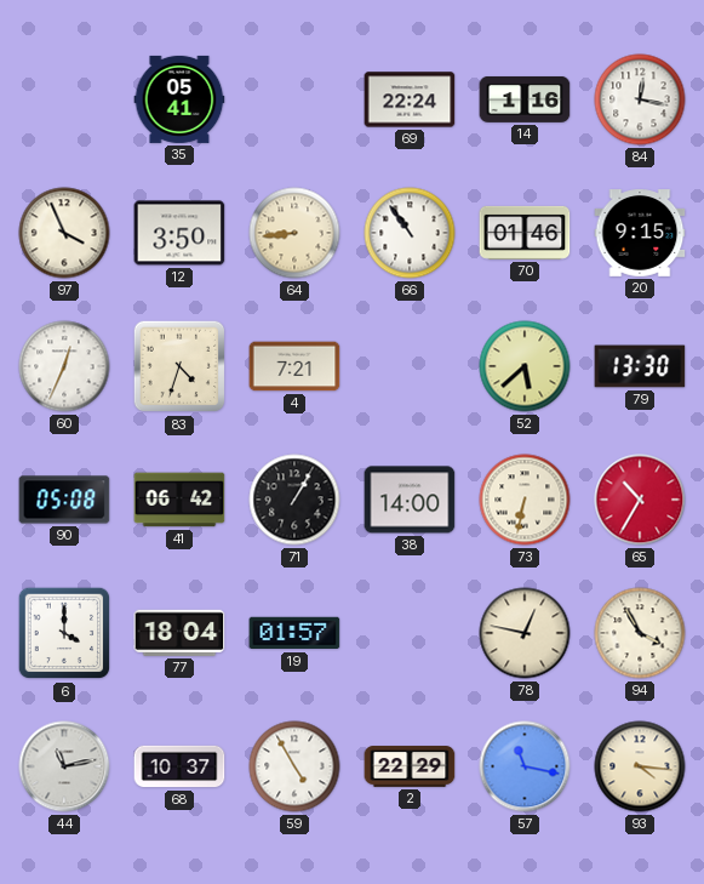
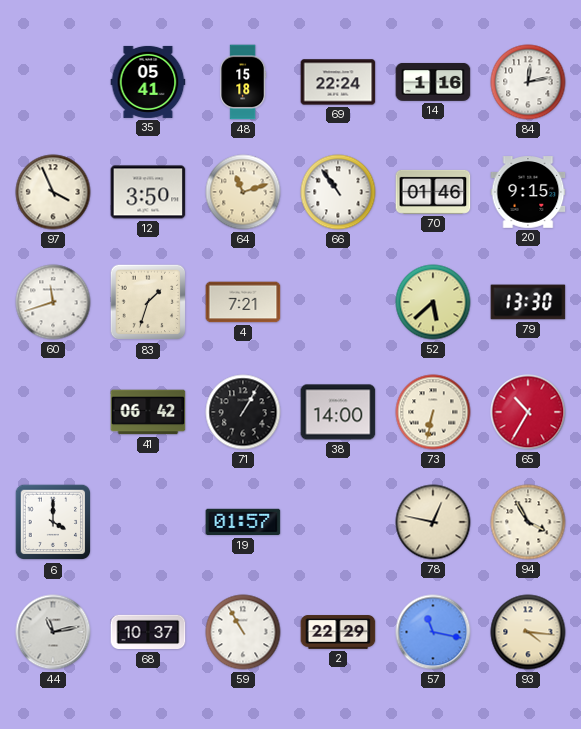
48: none -> 15:18
84: 12:17 -> 12:13
64: 8:44 -> 11:12
60: 12:34 -> 11:42
83: 4:33 -> 1:33
90: 05:08 -> none
77: 18:04 -> none
59: 4:55 -> 10:55
